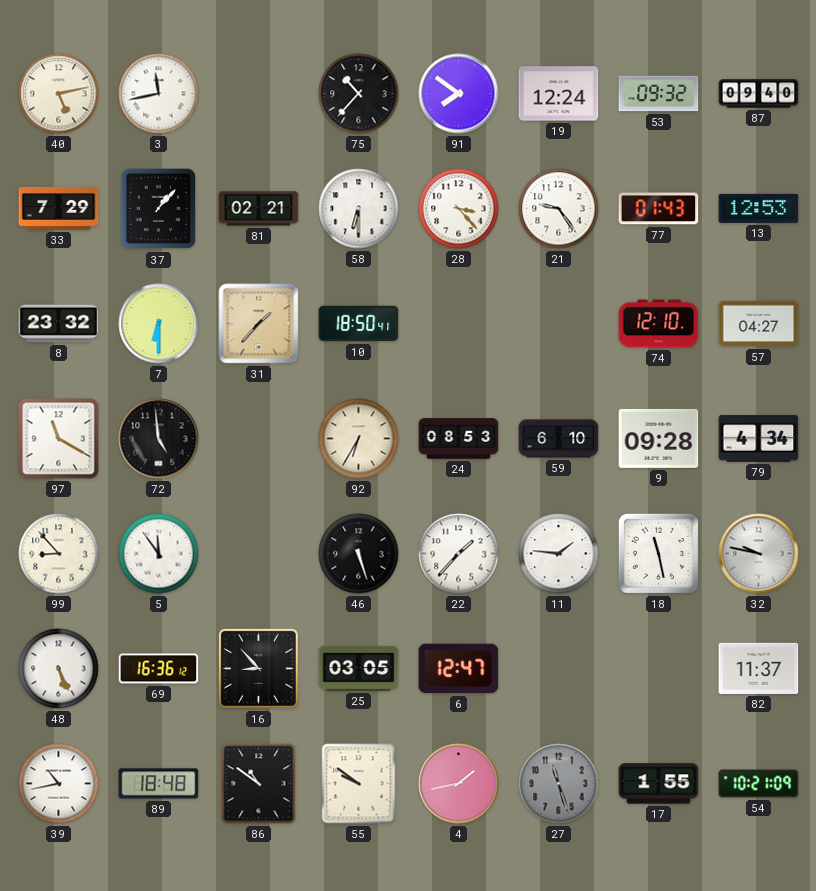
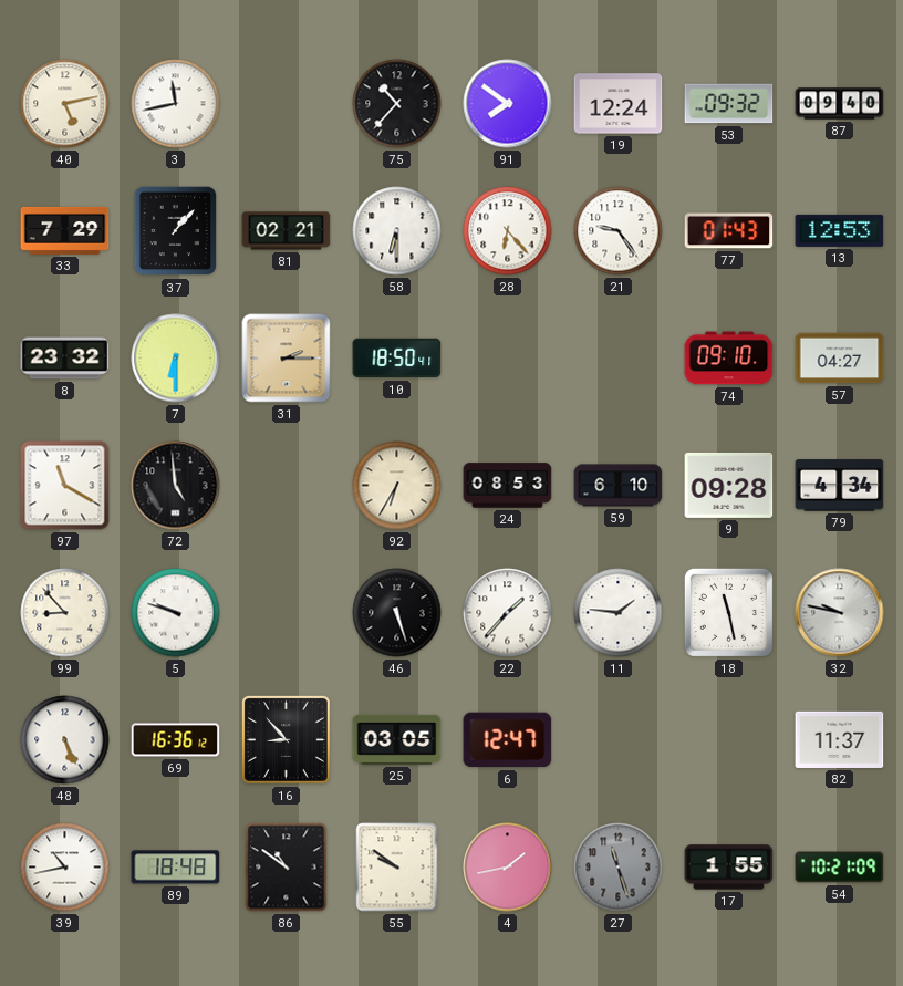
28: 3:23 -> 6:23
31: 1:37 -> 2:15
74: 12:10 -> 09:10
5: 11:54 -> 9:48
